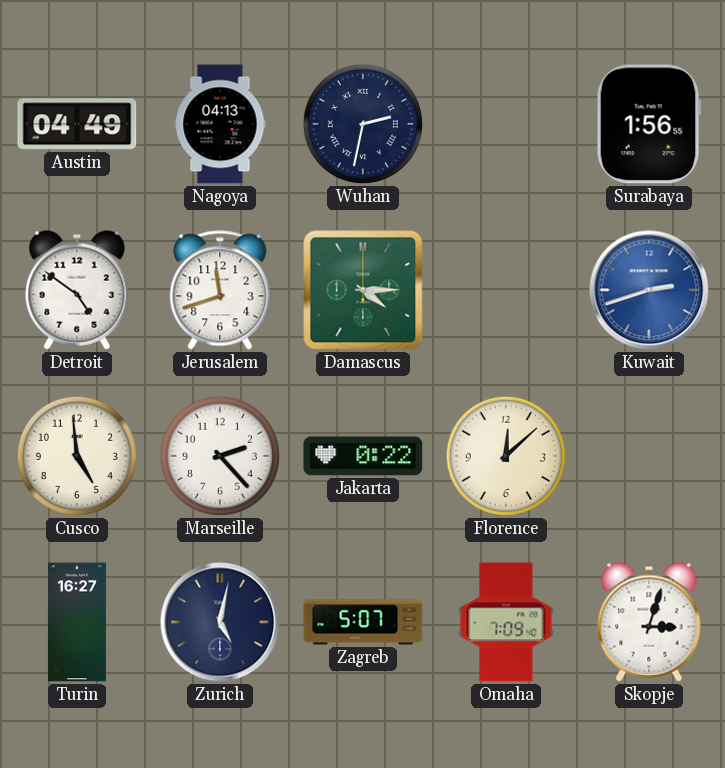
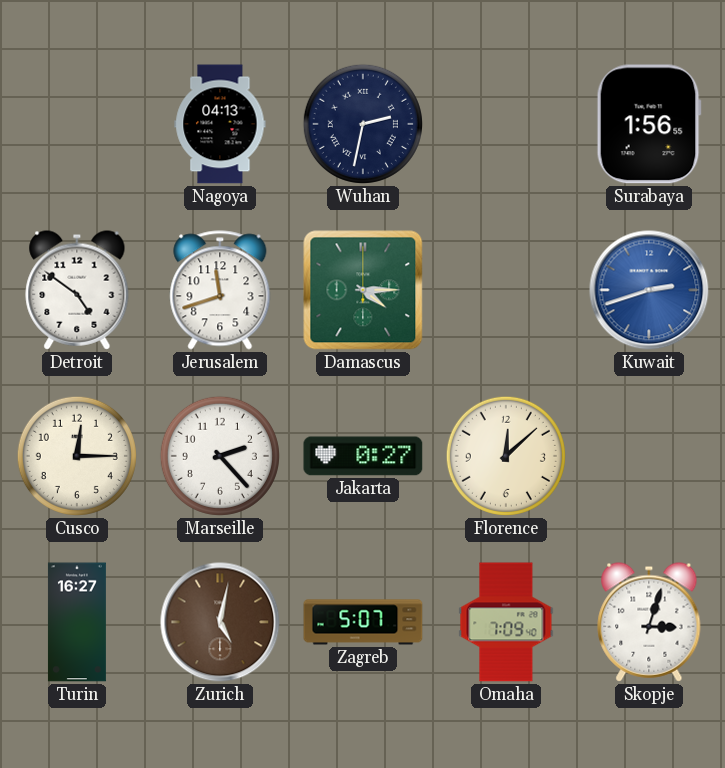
Austin: 04:49 -> none
Cusco: 4:59 -> 12:15
Jakarta: 0:22 -> 0:27
Zurich dial: navy -> brown
